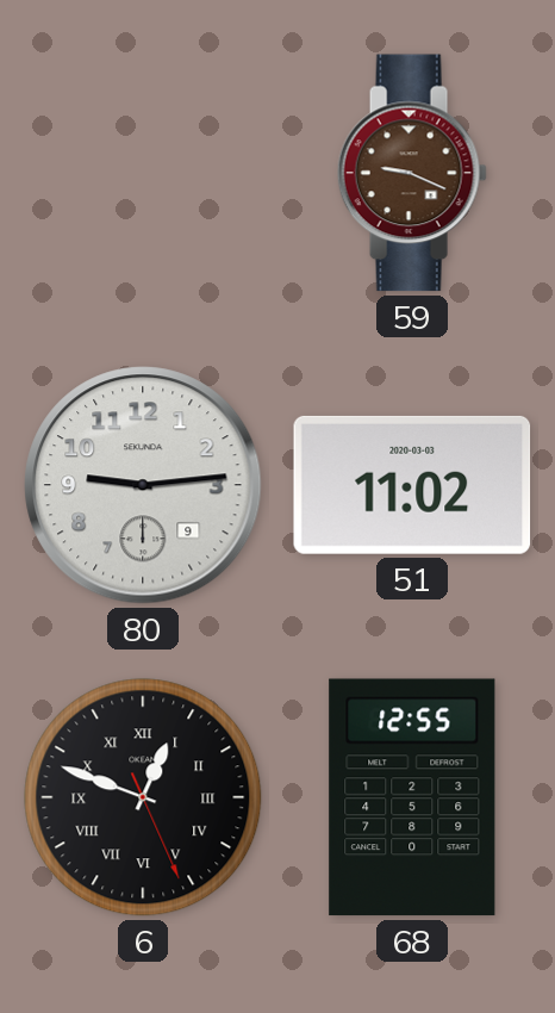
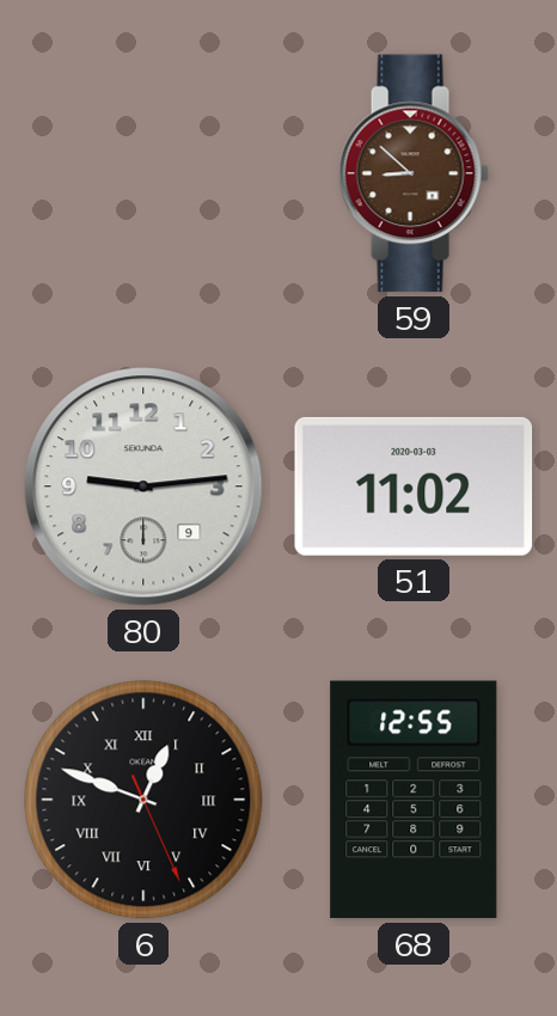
59: 9:19 -> 8:52
